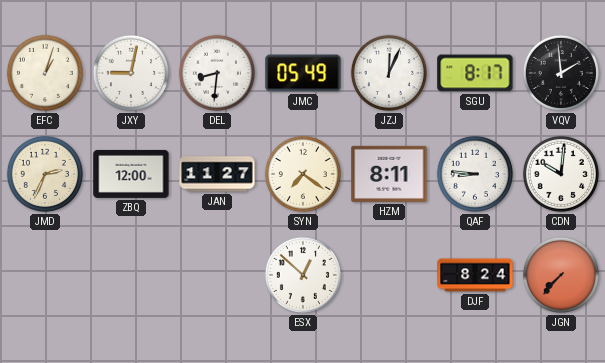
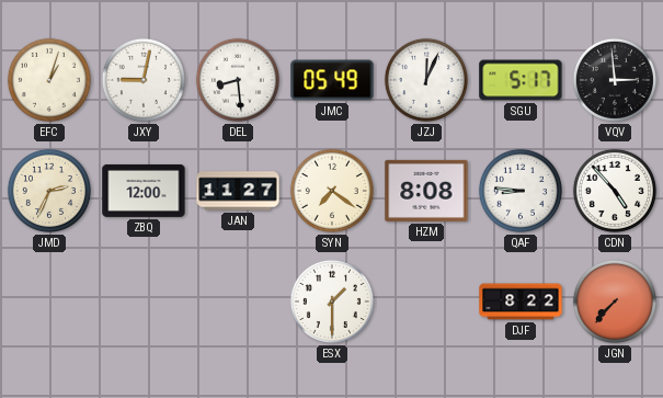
DEL: 8:31 -> 8:29
SGU: 8:17 -> 5:17
VQV: 1:59 -> 2:59
HZM: 8:11 -> 8:08
CDN: 10:01 -> 4:53
ESX: 12:52 -> 1:30
DJF: 8:24 -> 8:22
